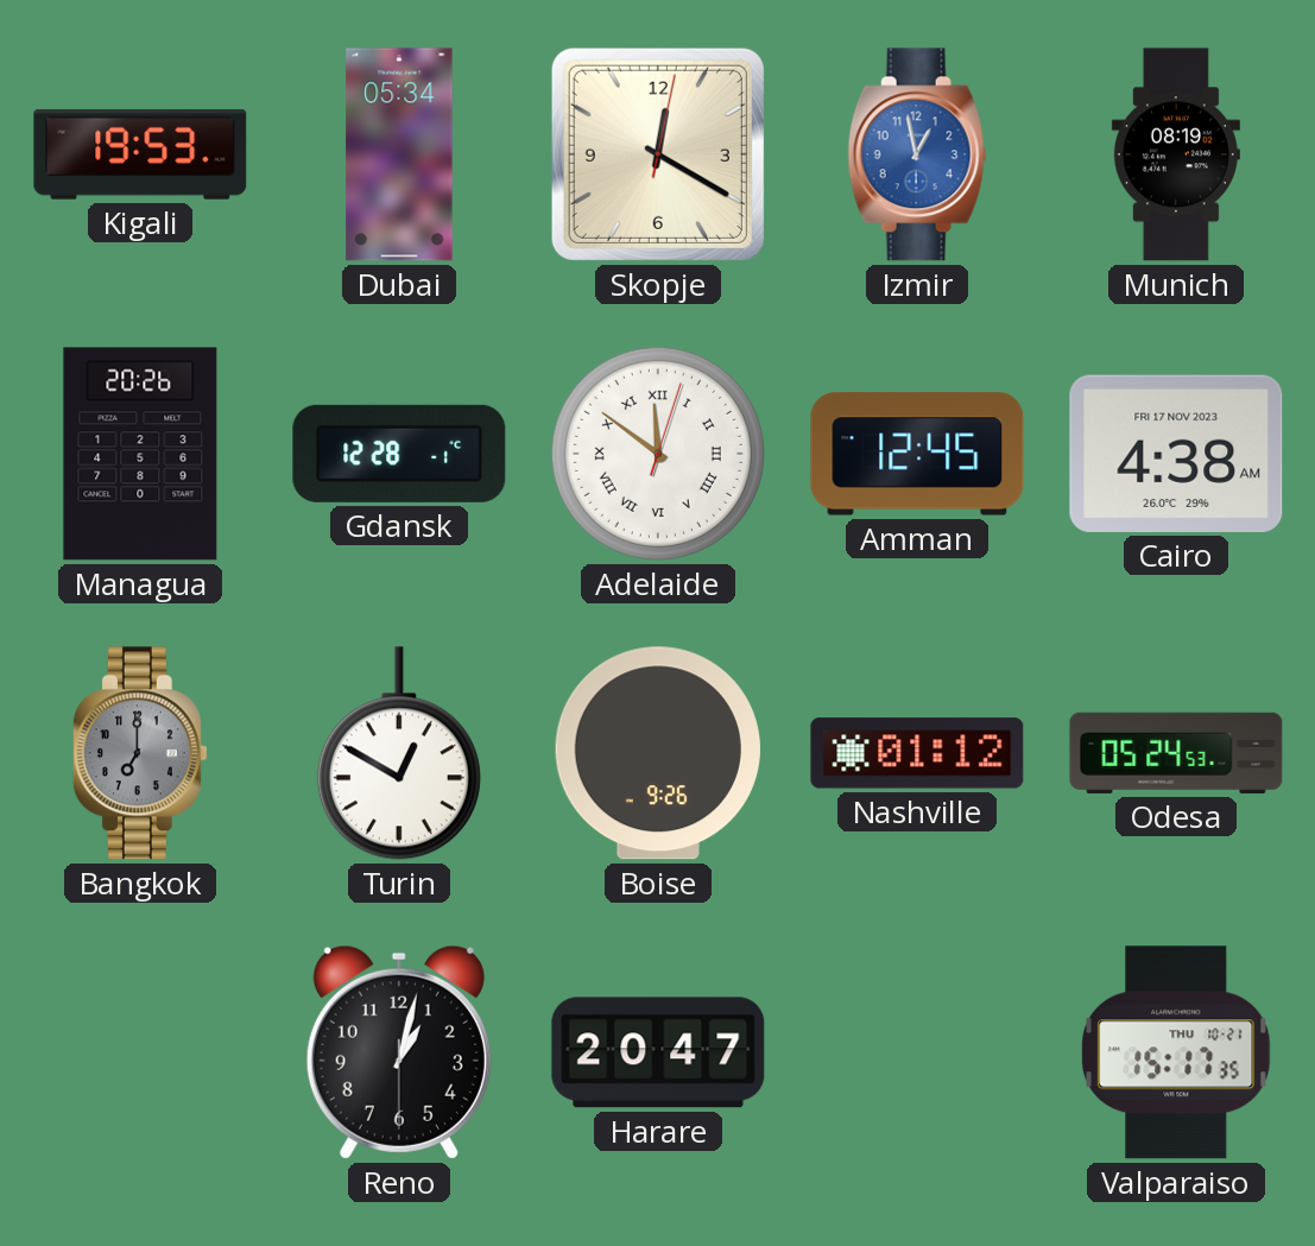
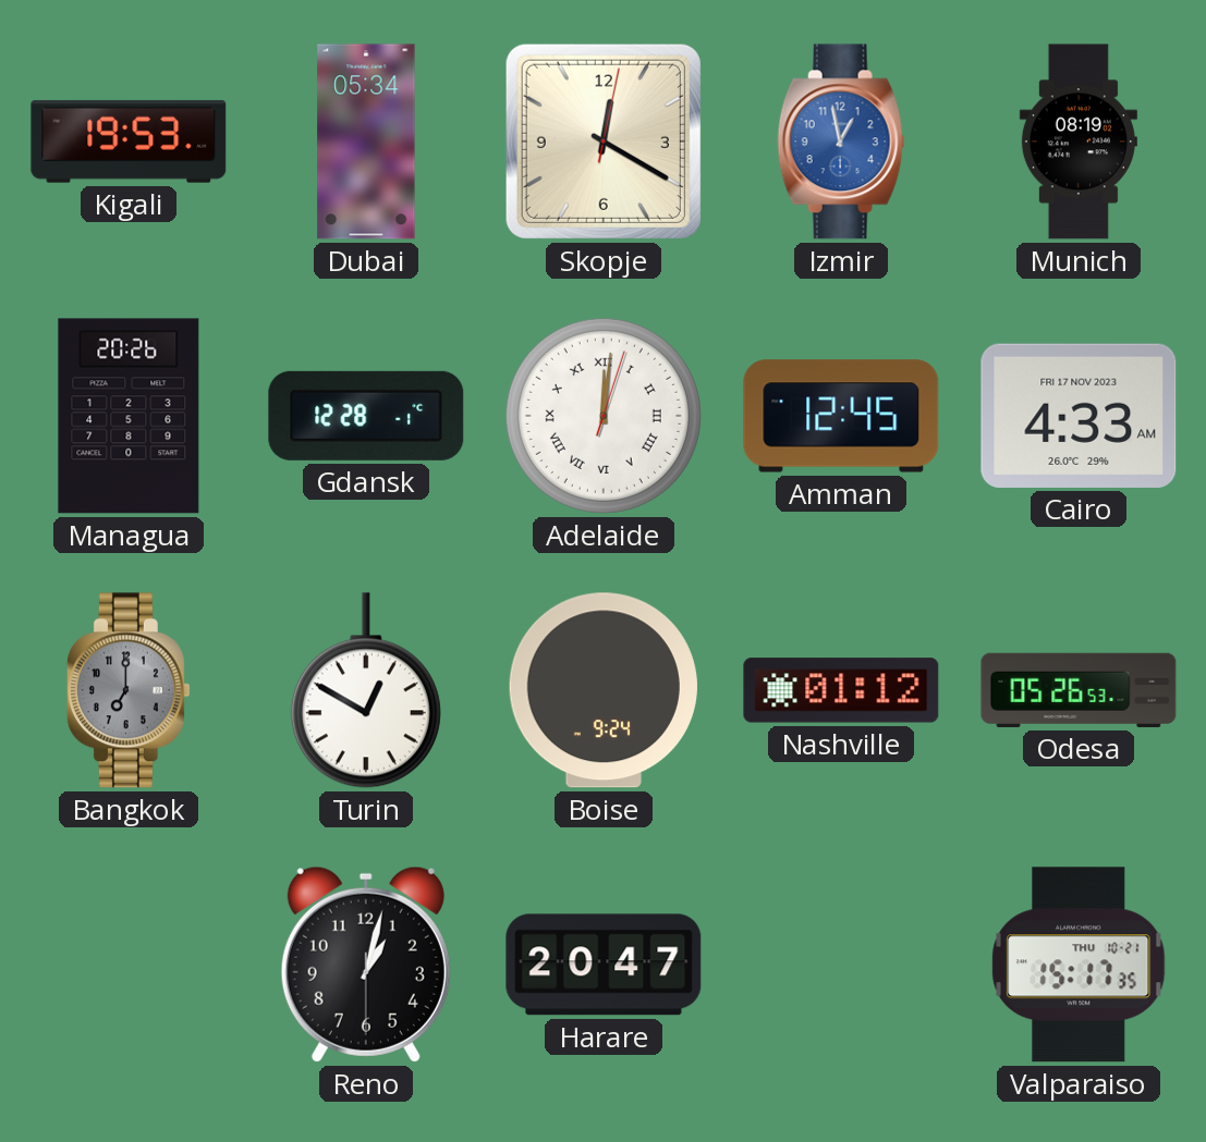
Adelaide: 11:51 -> 12:01
Cairo: 4:38 -> 4:33
Boise: 9:26 -> 9:24
Odesa: 05:24 -> 05:26
